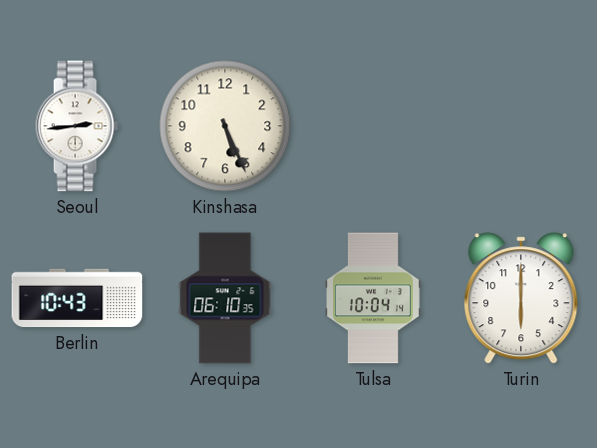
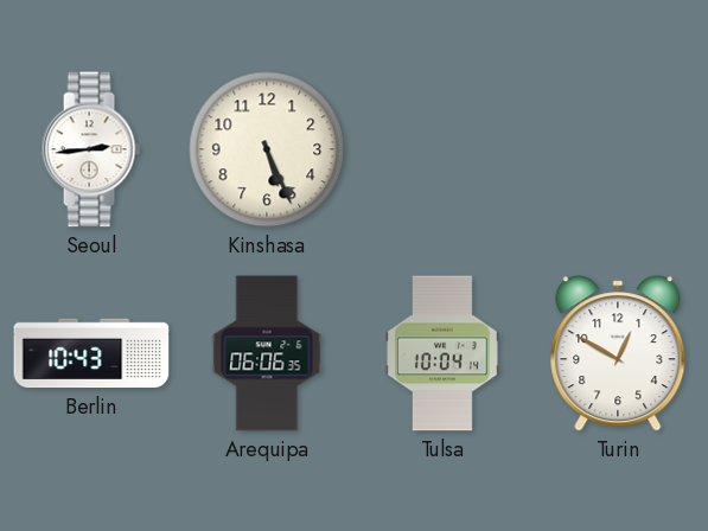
Arequipa: 06:10 -> 06:06
Turin: 6:00 -> 12:50
